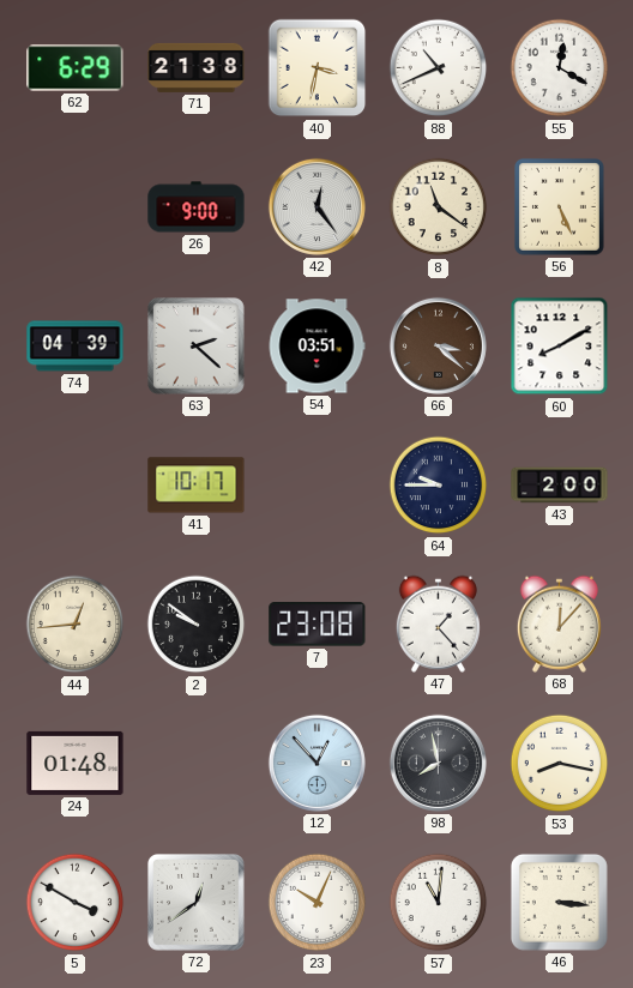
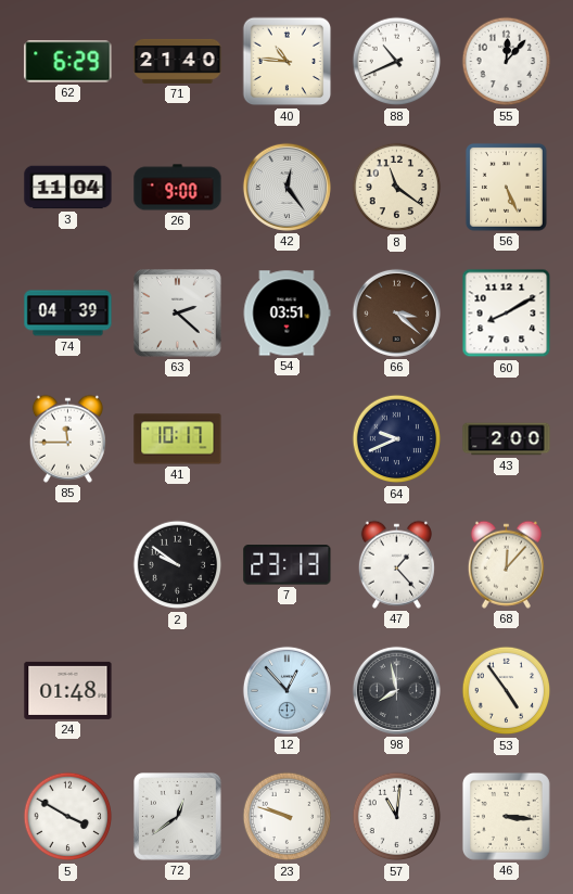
71: 21:38 -> 21:40
40: 3:32 -> 10:46
55: 12:20 -> 12:07
3: none -> 11:04
85: none -> 11:45
64: 9:45 -> 9:41
44: 12:44 -> none
7: 23:08 -> 23:13
53: 8:17 -> 4:54
23: 10:04 -> 9:48
